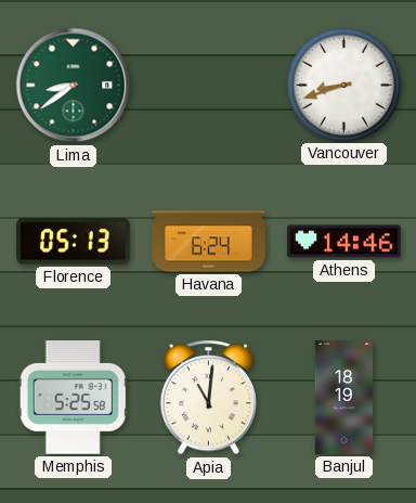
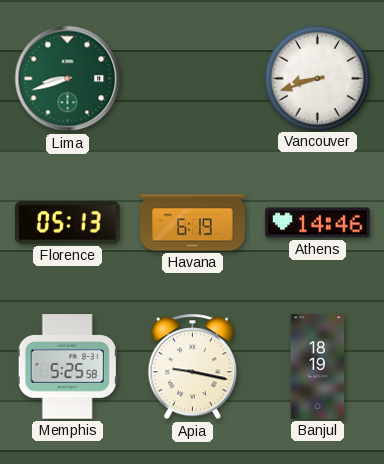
Lima: 8:39 -> 8:42
Havana: 6:24 -> 6:19
Apia: 11:01 -> 9:17
